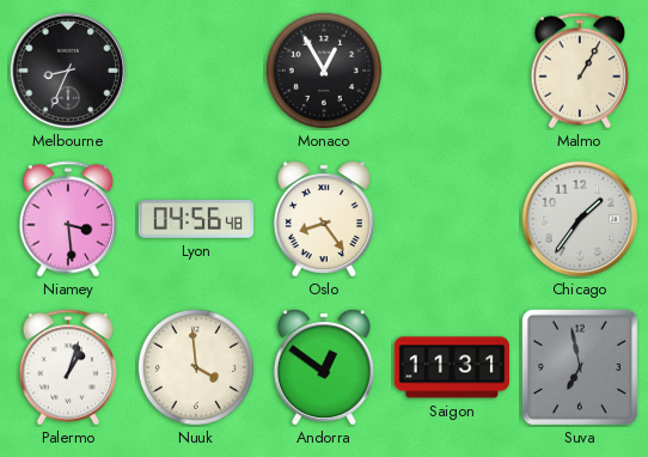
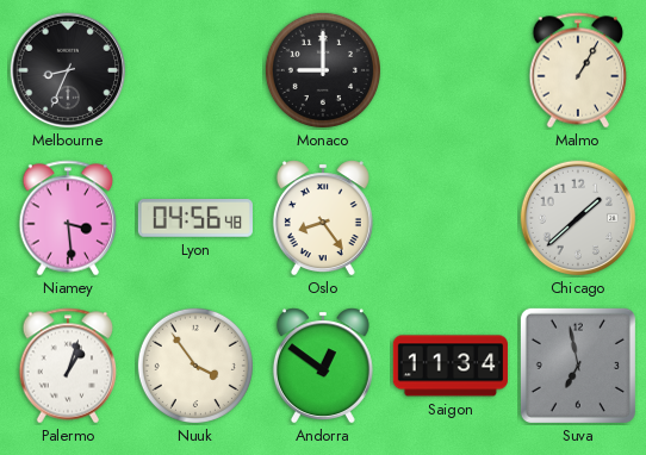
Monaco: 12:55 -> 9:00
Chicago: 1:36 -> 1:38
Nuuk: 3:59 -> 3:54
Saigon: 11:31 -> 11:34
